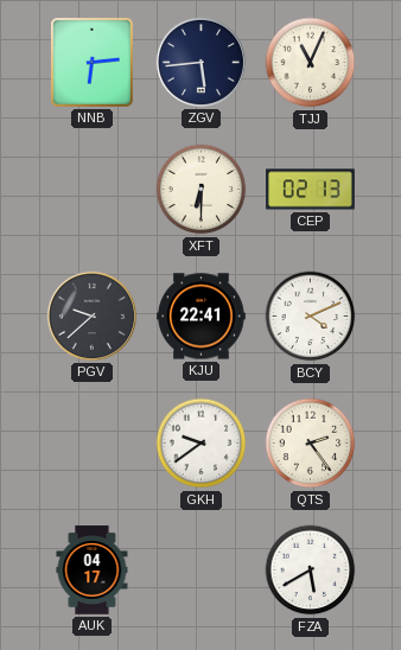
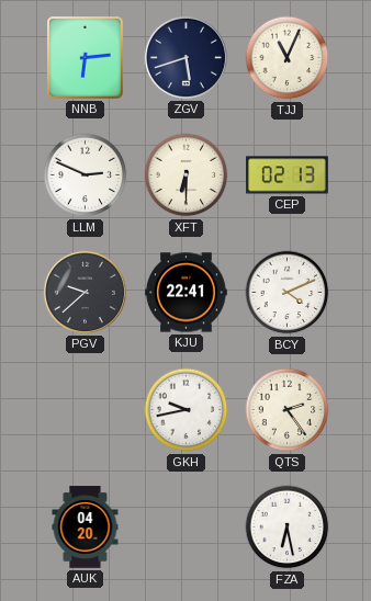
ZGV: 5:44 -> 5:42
LLM: none -> 2:49
GKH: 9:39 -> 9:43
AUK: 04:17 -> 04:20
FZA: 5:40 -> 6:28
